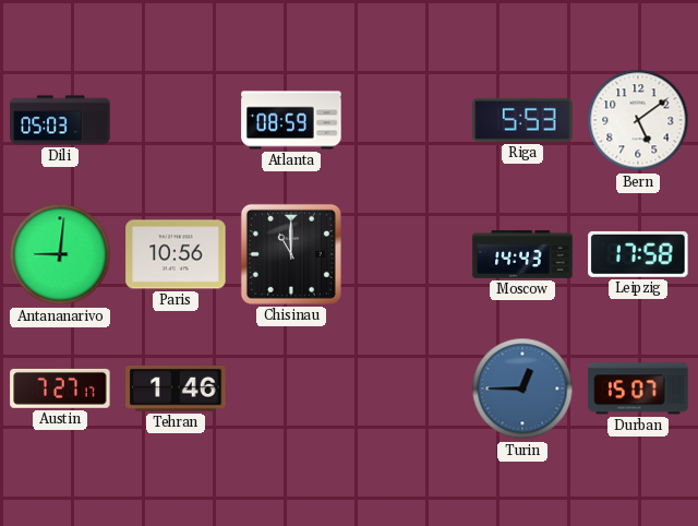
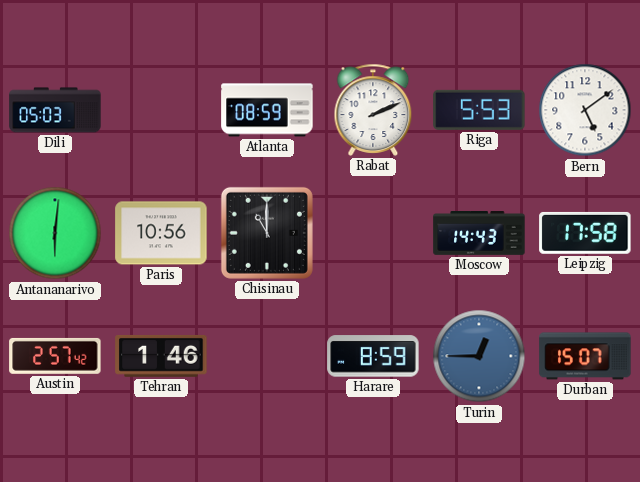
Rabat: none -> 2:11
Antananarivo: 9:01 -> 6:01
Austin: 7:27 -> 2:57
Harare: none -> 8:59
